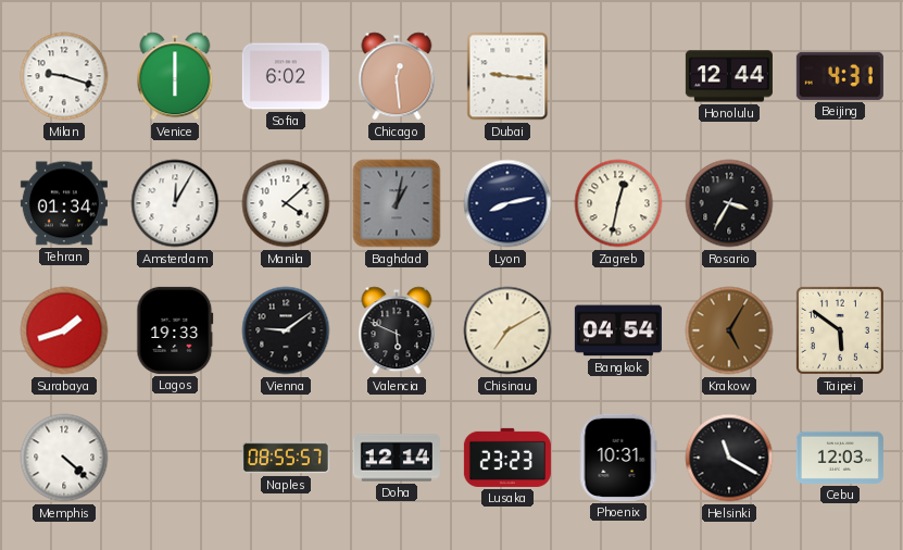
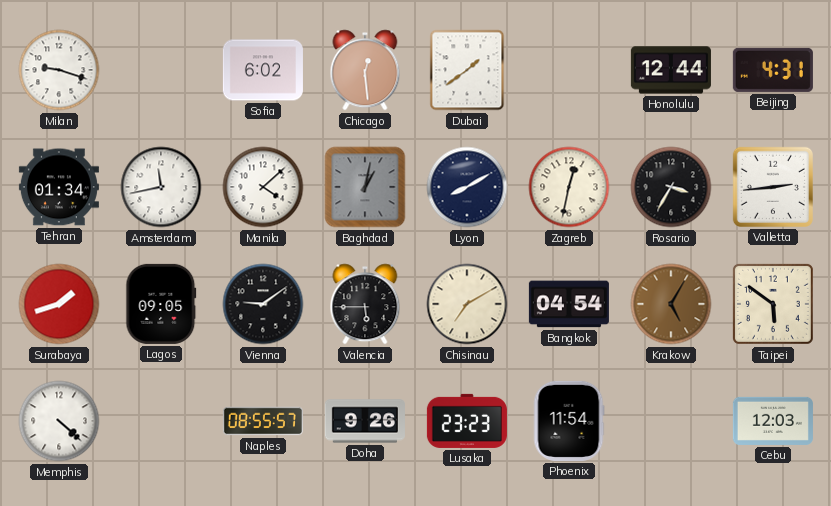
Venice: 6:00 -> none
Dubai: 9:16 -> 1:39
Amsterdam: 12:05 -> 11:43
Lyon: 8:13 -> 8:10
Valletta: none -> 2:44
Lagos: 19:33 -> 09:05
Valencia: 5:49 -> 5:45
Doha: 12:14 -> 9:26
Phoenix: 10:31 -> 11:54
Helsinki: 11:20 -> none
